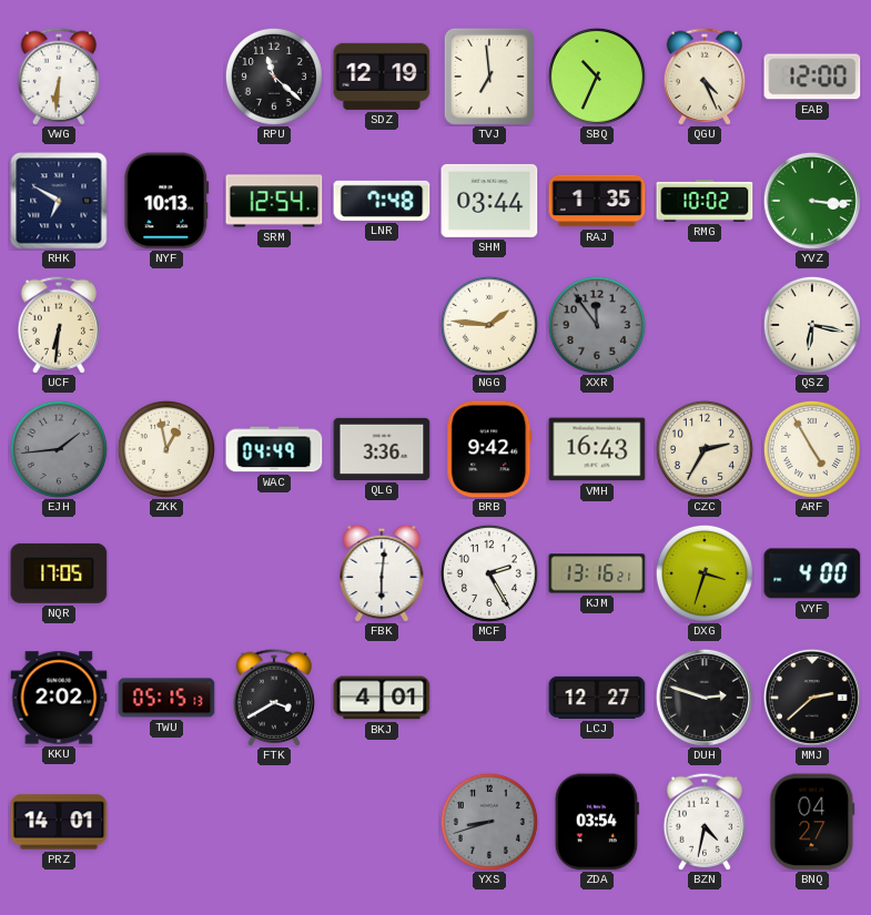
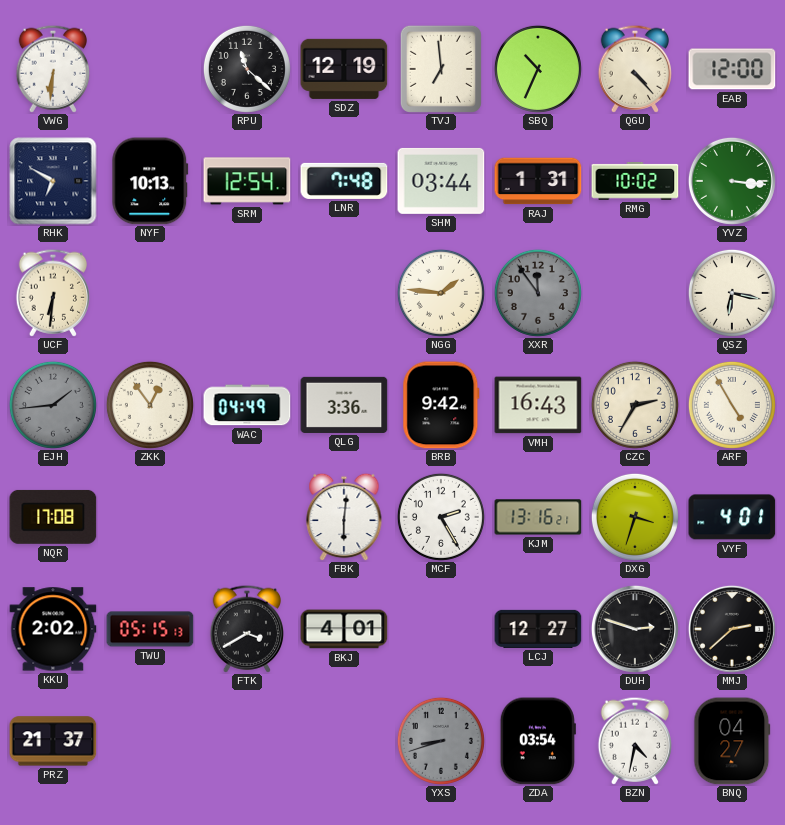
QGU: 4:26 -> 4:23
RAJ: 1:35 -> 1:31
ZKK: 12:58 -> 12:54
NQR: 17:05 -> 17:08
VYF: 4:00 -> 4:01
PRZ: 14:01 -> 21:37
